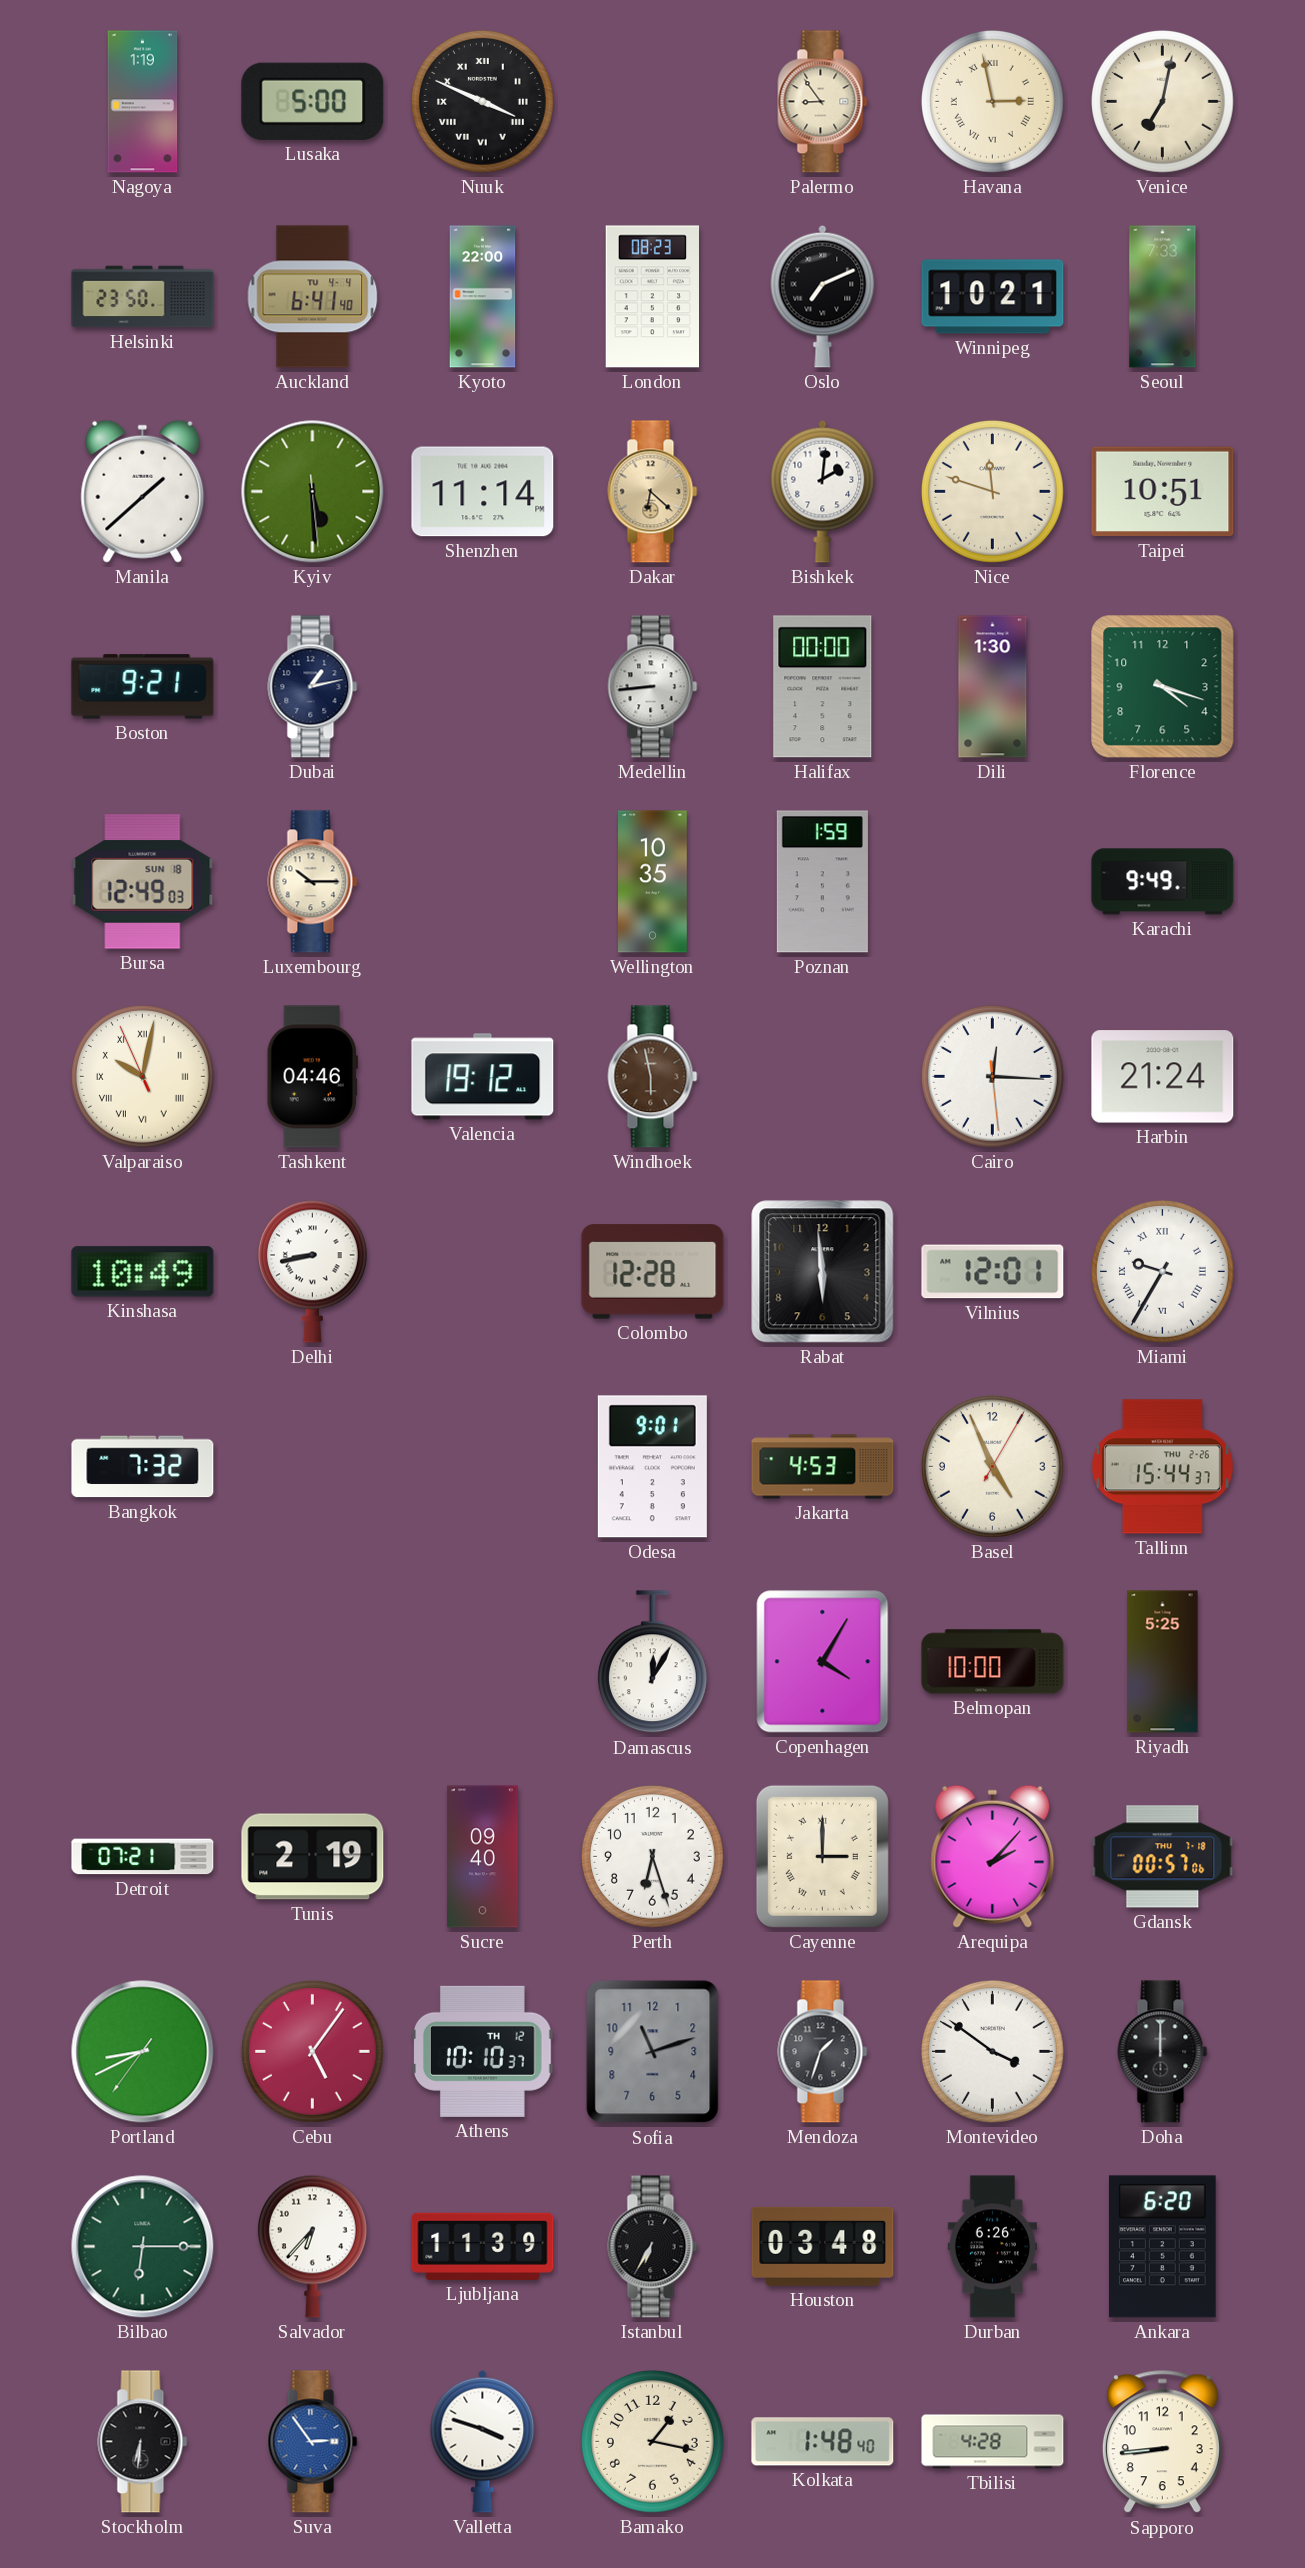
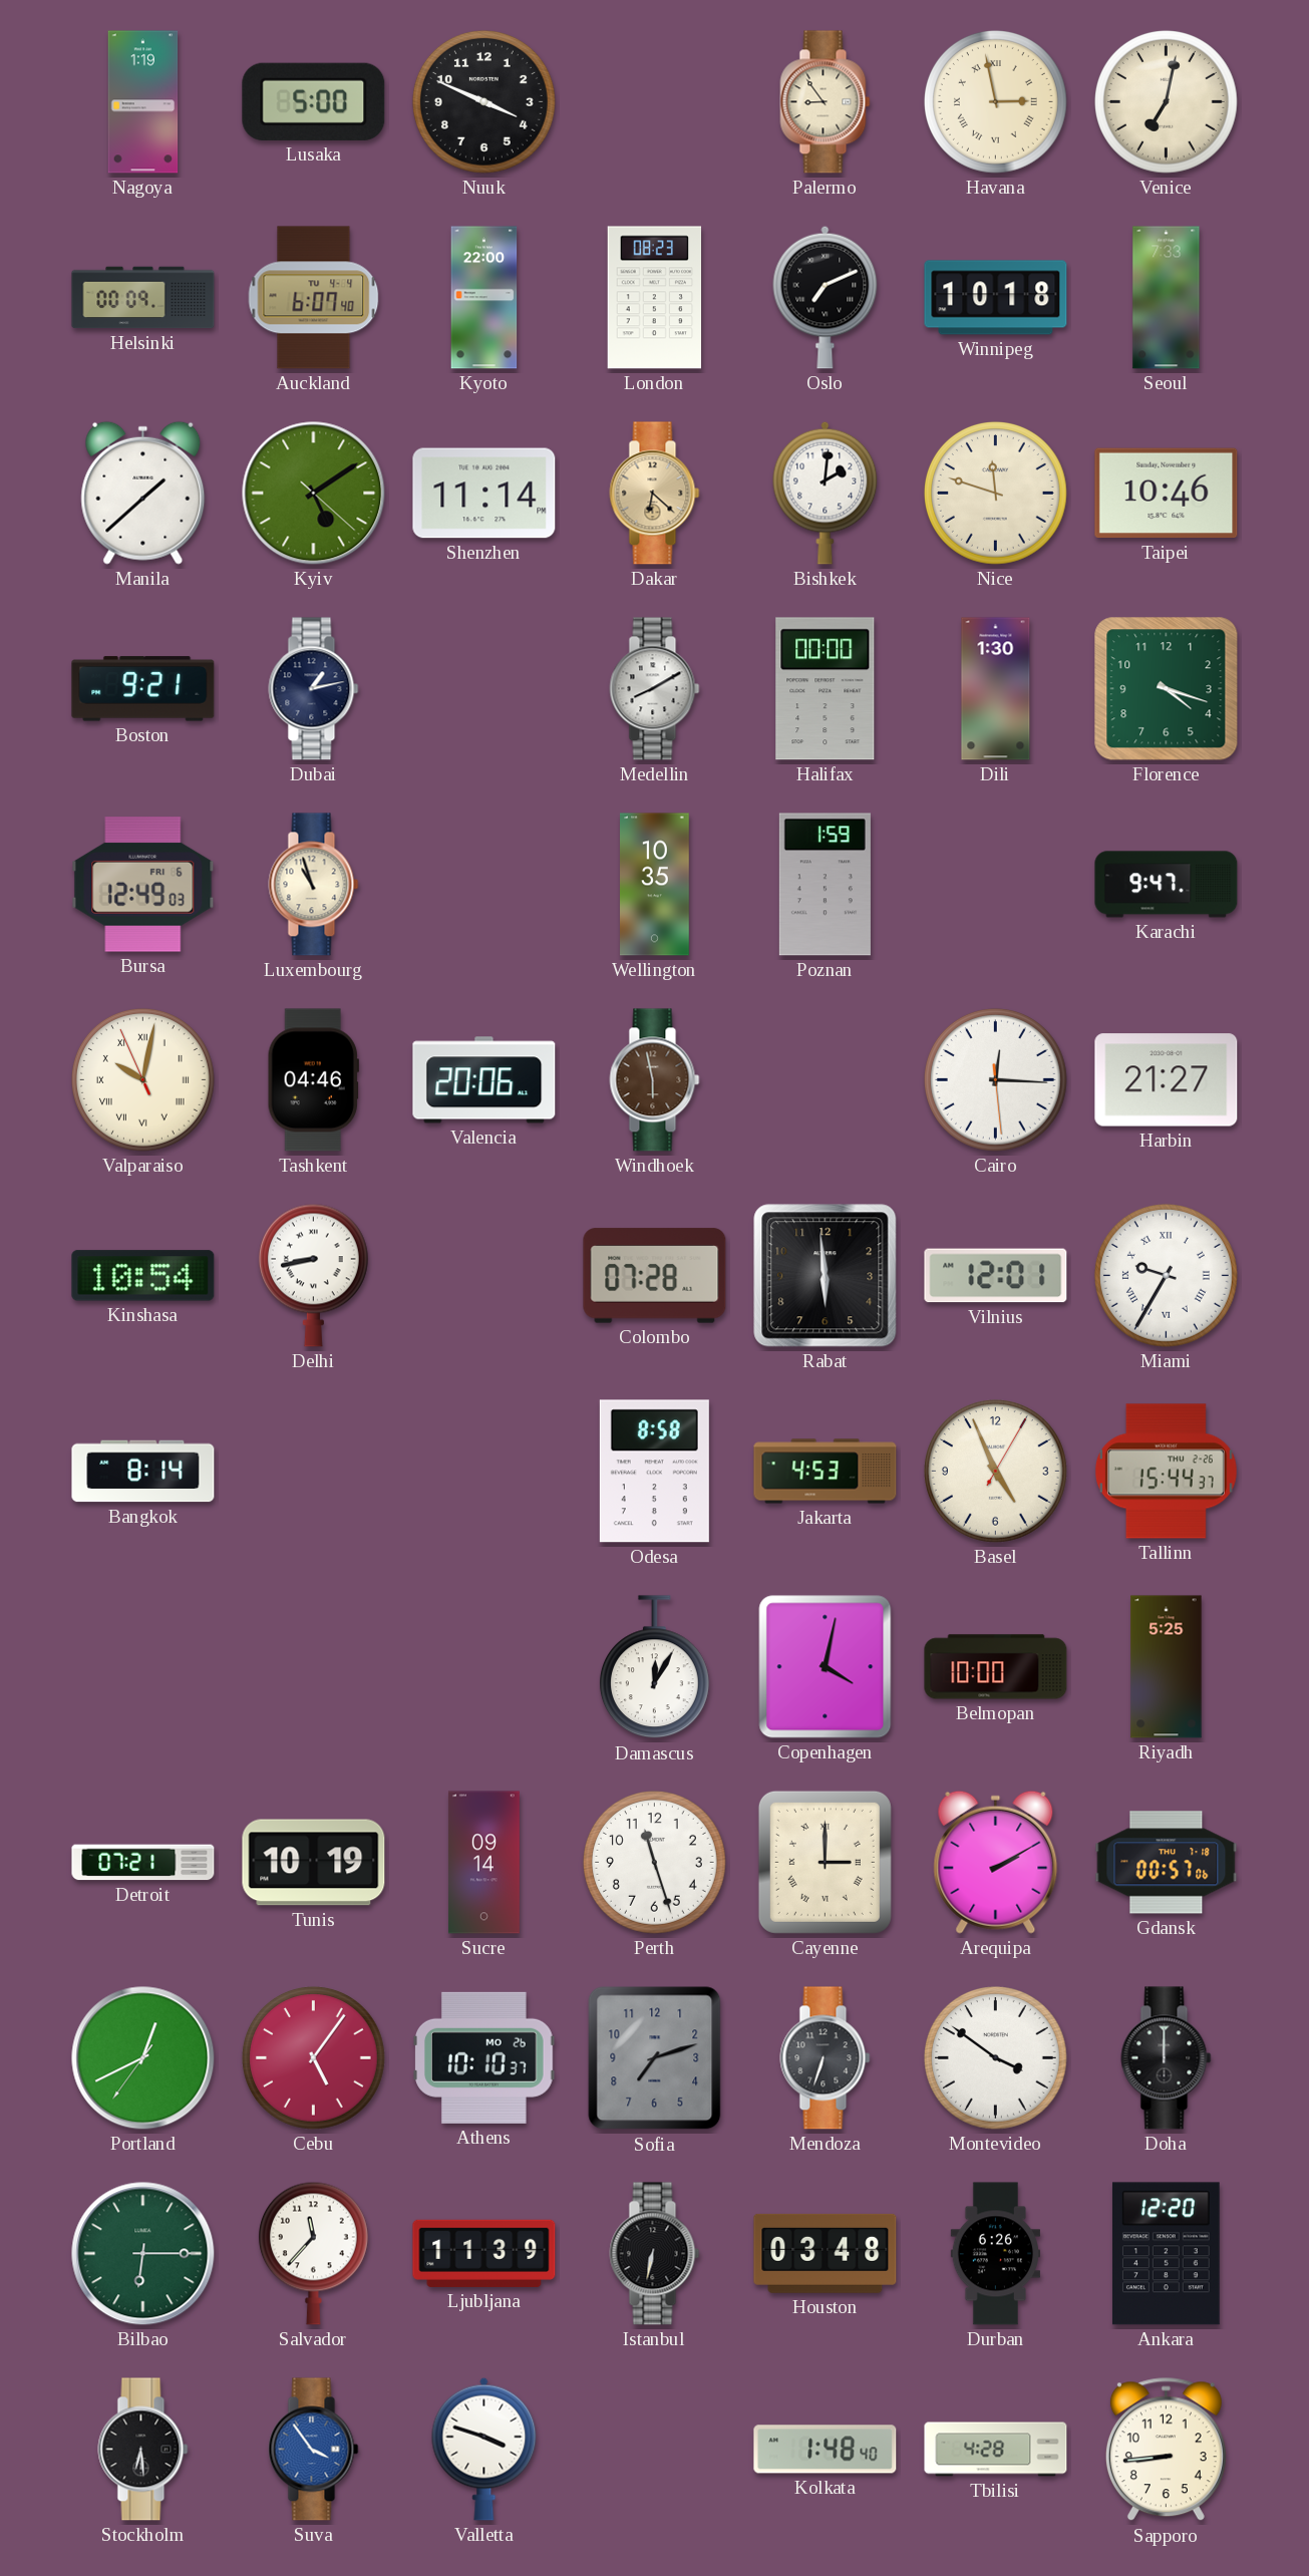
Nuuk numerals: Roman -> Arabic
Helsinki: 23:50 -> 00:09
Auckland: 6:41 -> 6:07
Winnipeg: 10:21 -> 10:18
Kyiv: 5:29 -> 5:09
Taipei: 10:51 -> 10:46
Medellin: 8:44 -> 8:10
Bursa date: SUN 18 -> FRI 6
Luxembourg: 10:15 -> 10:57
Karachi: 9:49 -> 9:47
Valencia: 19:12 -> 20:06
Harbin: 21:24 -> 21:27
Kinshasa: 10:49 -> 10:54
Colombo: 12:28 -> 07:28
Bangkok: 7:32 -> 8:14
Odesa: 9:01 -> 8:58
Copenhagen: 4:05 -> 4:02
Tunis: 2:19 -> 10:19
Sucre: 09:40 -> 09:14
Perth: 6:27 -> 11:27
Arequipa: 2:07 -> 2:10
Portland: 8:40 -> 12:40
Athens date: TH 12 -> MO 26
Sofia: 11:12 -> 7:12
Mendoza: 1:33 -> 6:33
Salvador: 6:37 -> 11:37
Istanbul: 6:35 -> 6:32
Ankara: 6:20 -> 12:20
Stockholm: 6:31 -> 6:29
Suva: 2:54 -> 3:54
Bamako: 1:17 -> none
